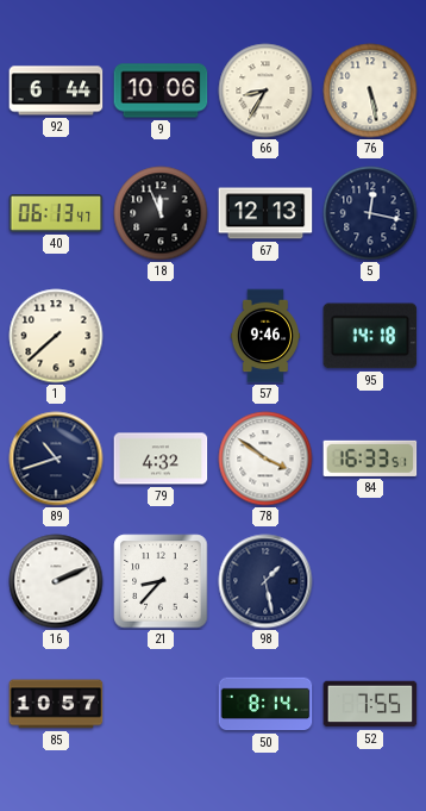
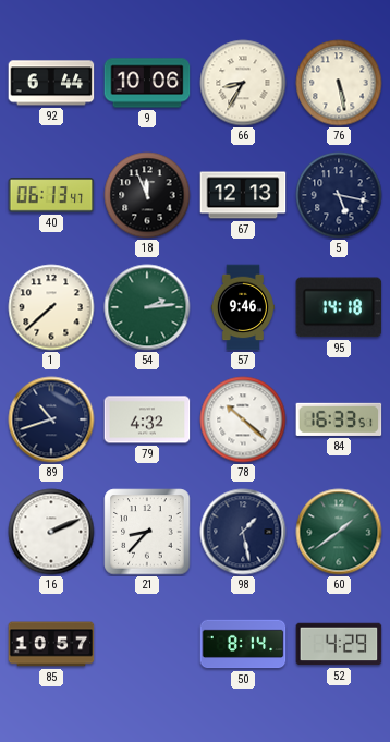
5: 12:17 -> 5:17
54: none -> 2:14
78: 3:51 -> 10:22
60: none -> 1:39
52: 7:55 -> 4:29
